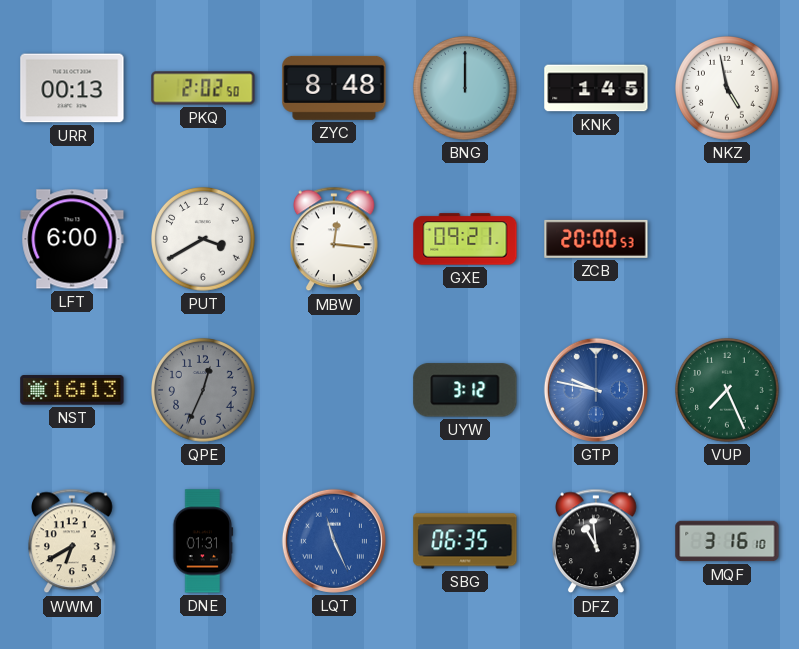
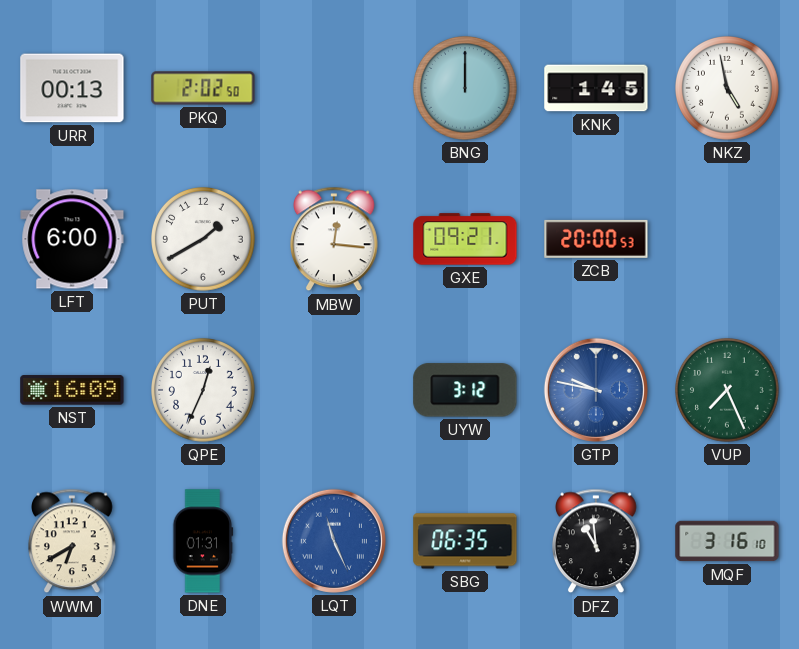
ZYC: 8:48 -> none
PUT: 3:40 -> 1:40
NST: 16:13 -> 16:09
QPE dial: grey -> white
